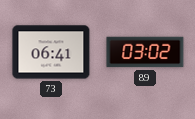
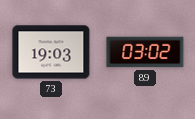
73: 06:41 -> 19:03
